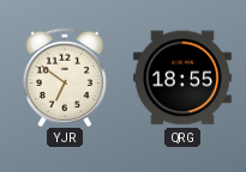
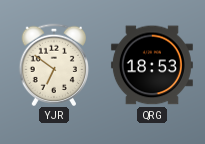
QRG: 18:55 -> 18:53
